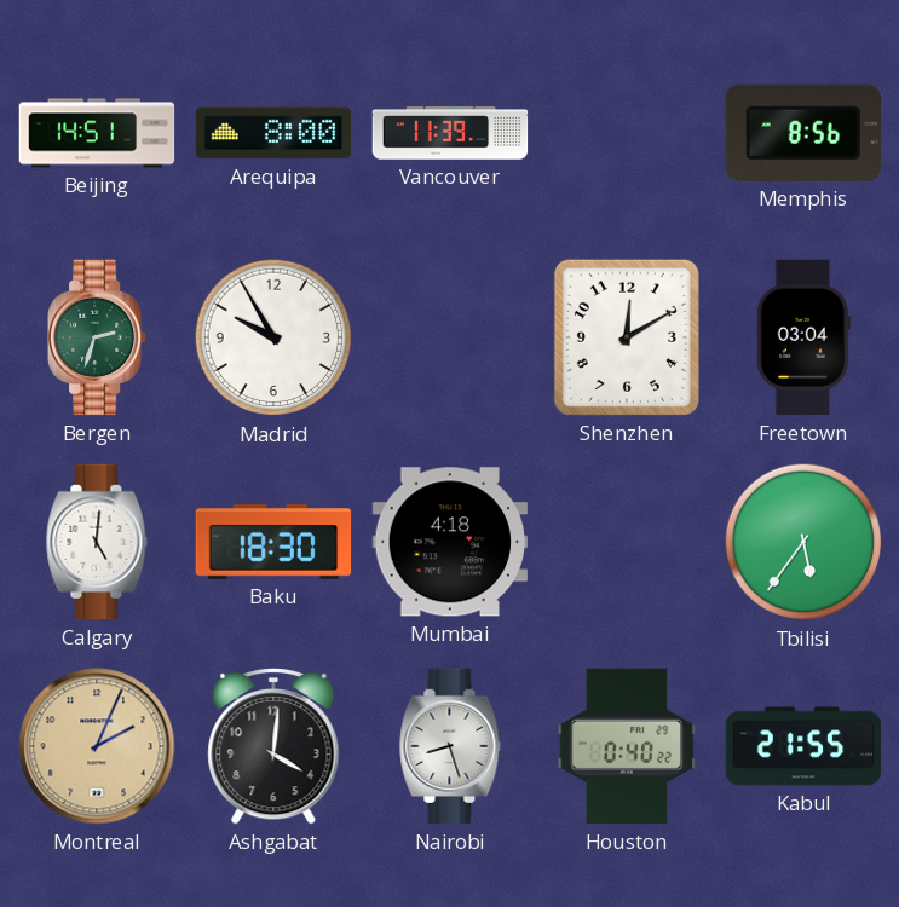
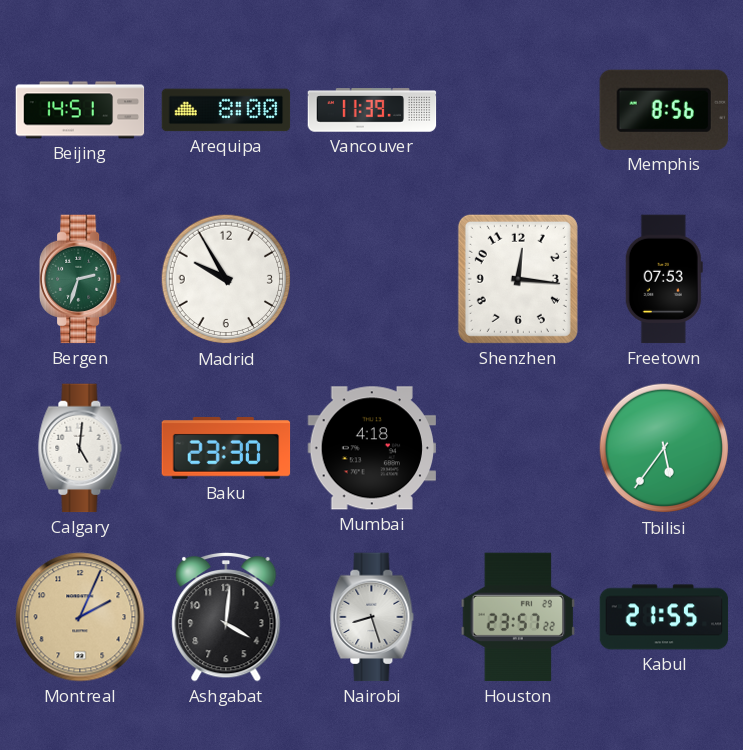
Shenzhen: 12:10 -> 12:16
Freetown: 03:04 -> 07:53
Baku: 18:30 -> 23:30
Houston: 0:40 -> 23:57
